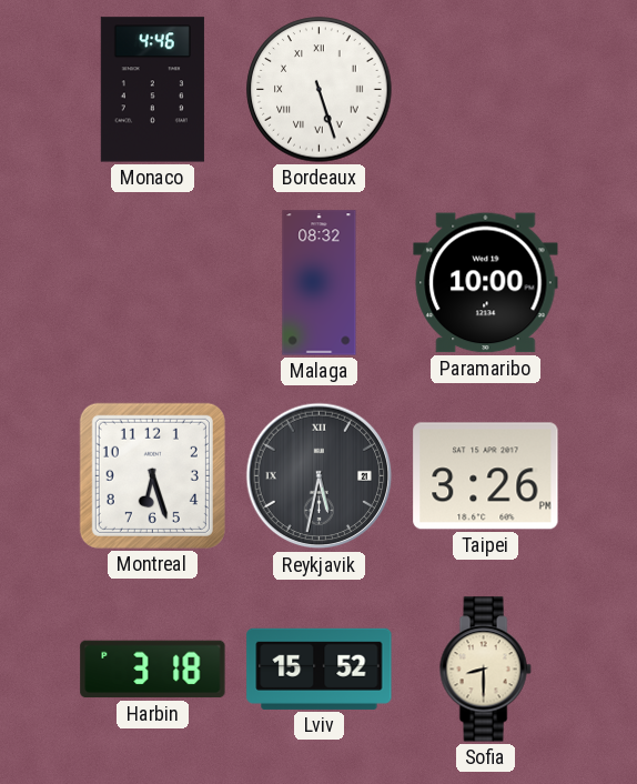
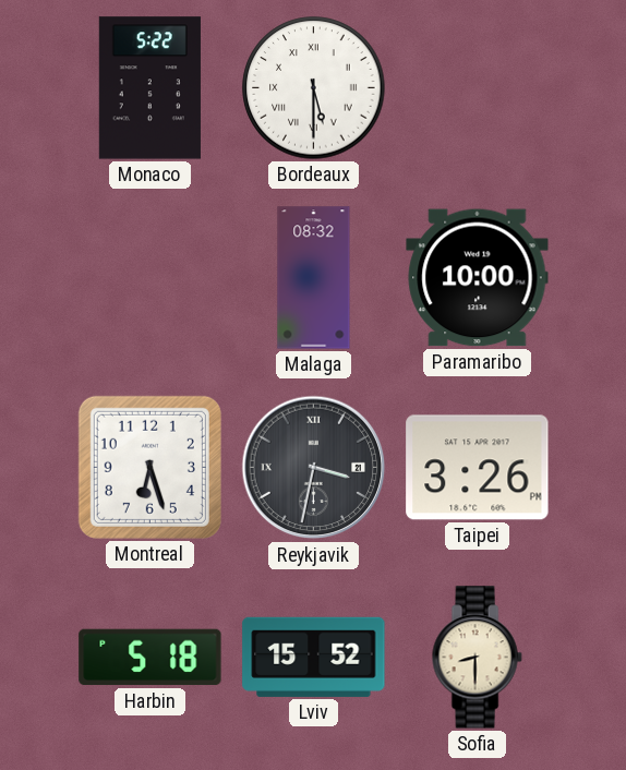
Monaco: 4:46 -> 5:22
Bordeaux: 5:27 -> 5:30
Reykjavik: 5:32 -> 3:32
Harbin: 3:18 -> 5:18
